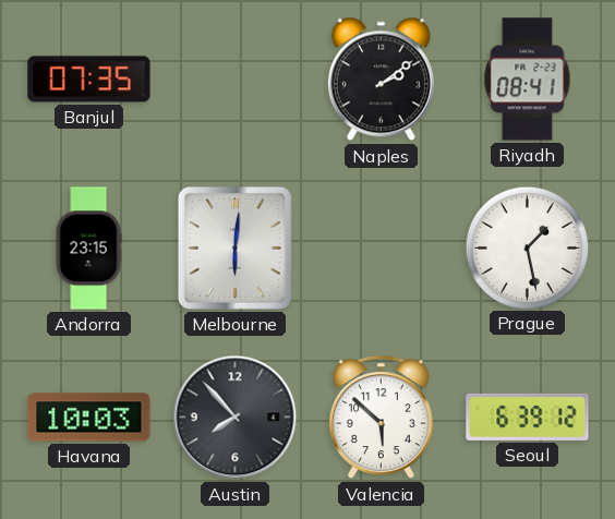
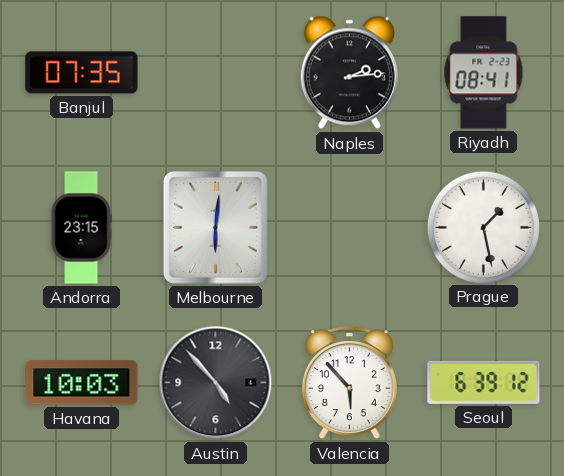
Naples: 2:09 -> 2:14
Austin: 7:53 -> 4:53
Valencia: 5:52 -> 5:53
